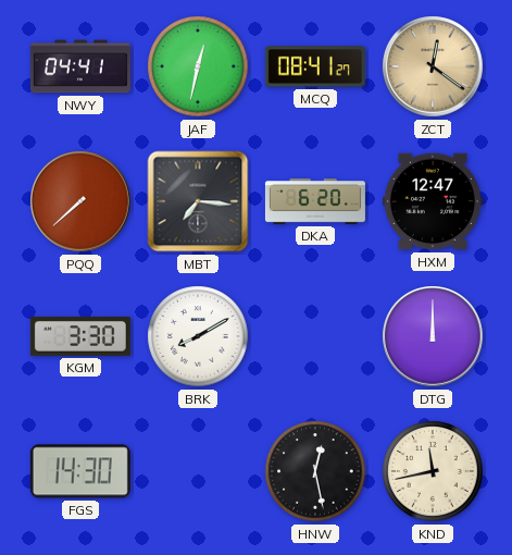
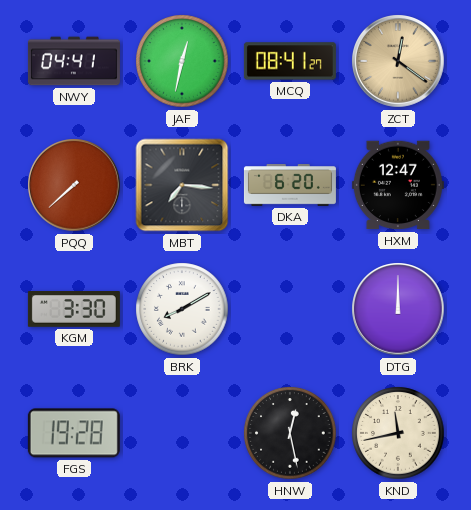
FGS: 14:30 -> 19:28
